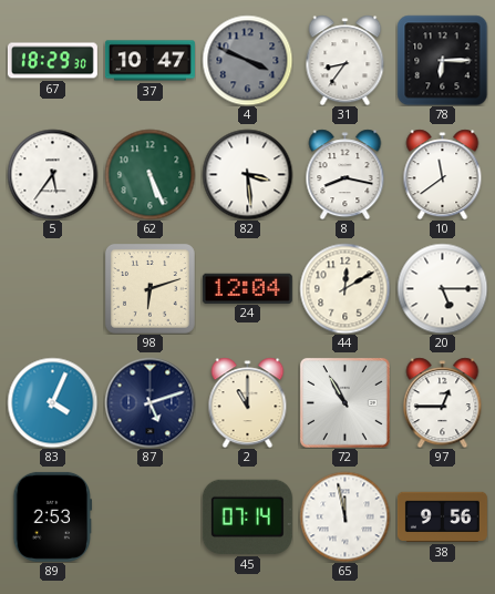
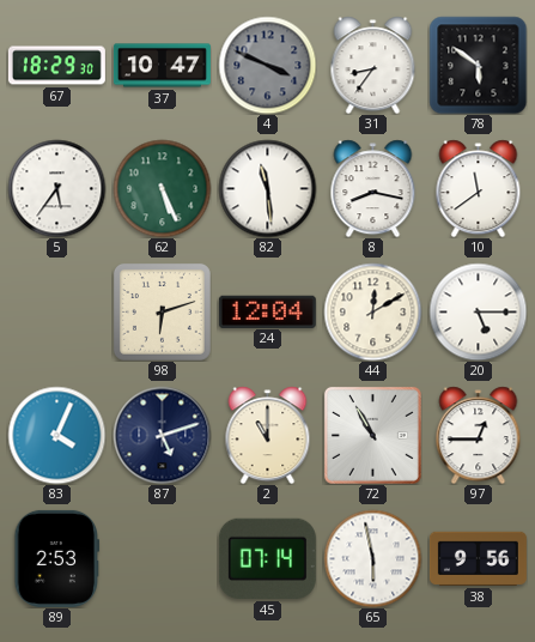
78: 6:15 -> 5:51
82: 3:29 -> 11:29
65: 11:58 -> 5:58
